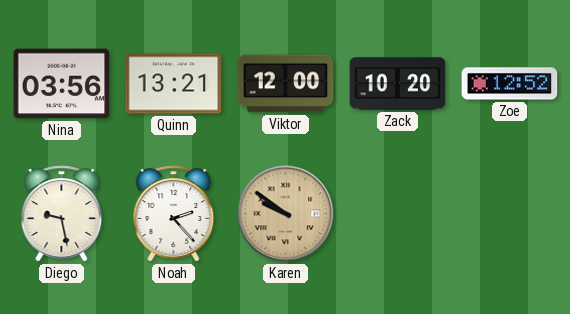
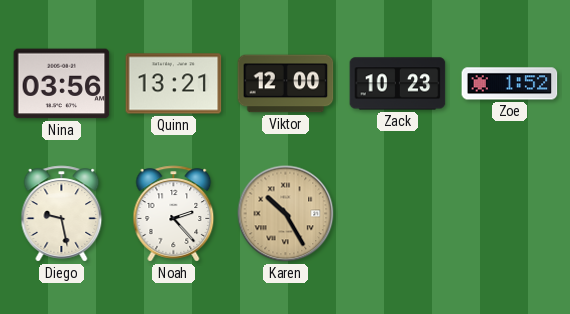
Zack: 10:20 -> 10:23
Zoe: 12:52 -> 1:52
Karen: 9:51 -> 10:25
